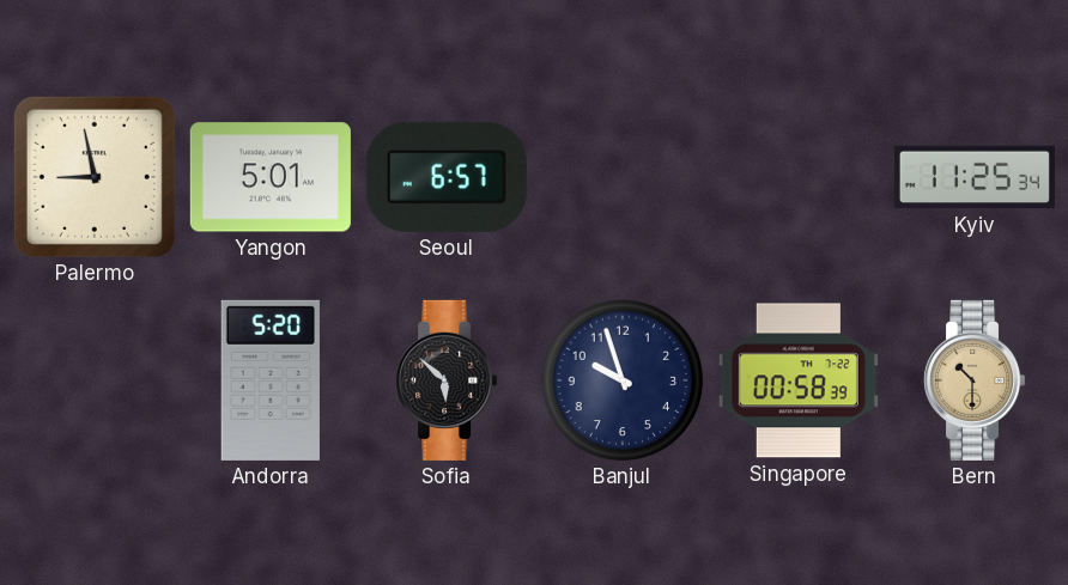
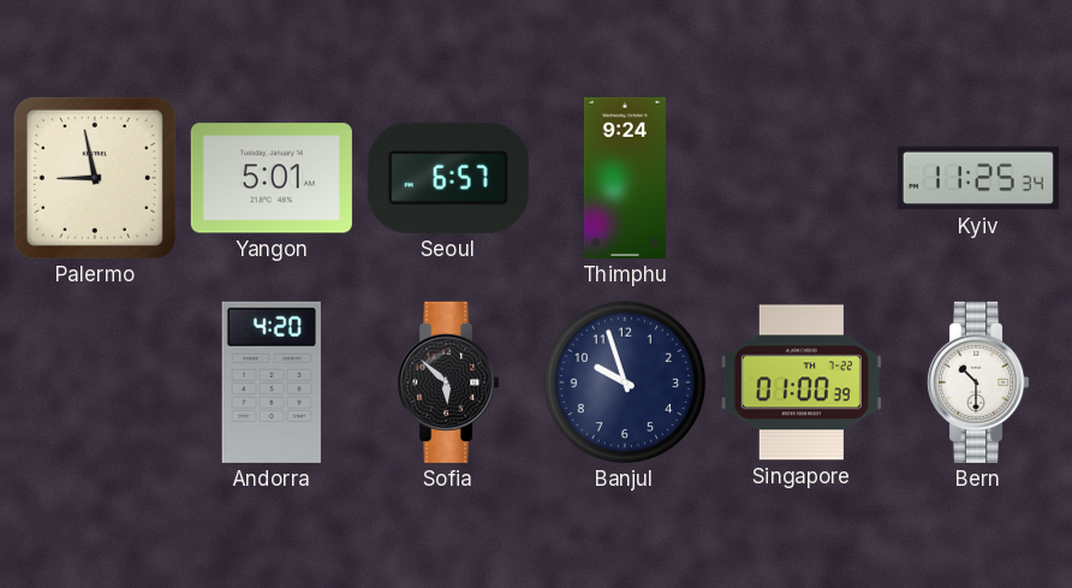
Thimphu: none -> 9:24
Andorra: 5:20 -> 4:20
Singapore: 00:58 -> 01:00
Bern dial: champagne -> white
